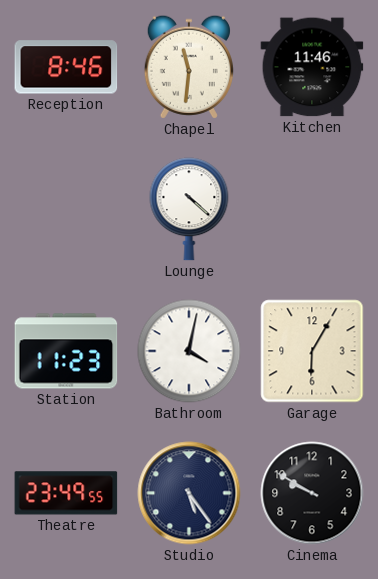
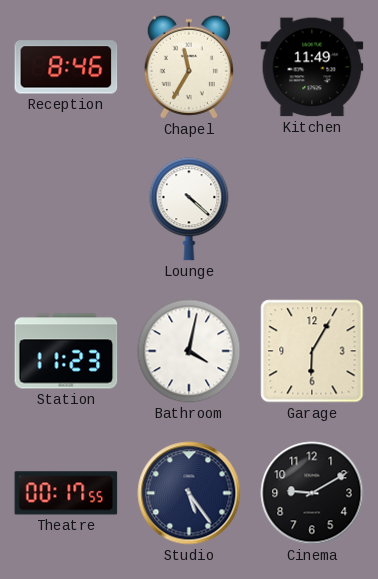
Chapel: 11:31 -> 11:35
Kitchen: 11:46 -> 11:49
Theatre: 23:49 -> 00:17
Cinema: 9:50 -> 9:10
